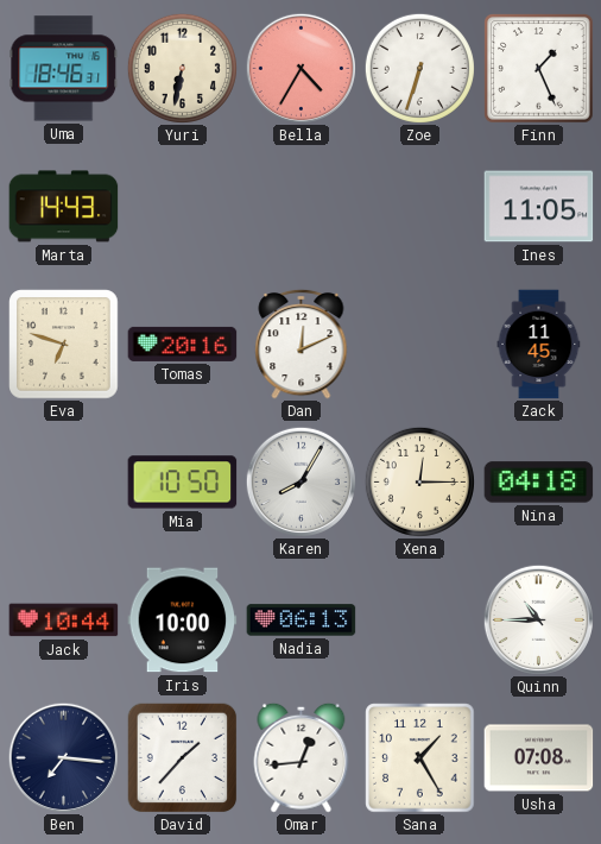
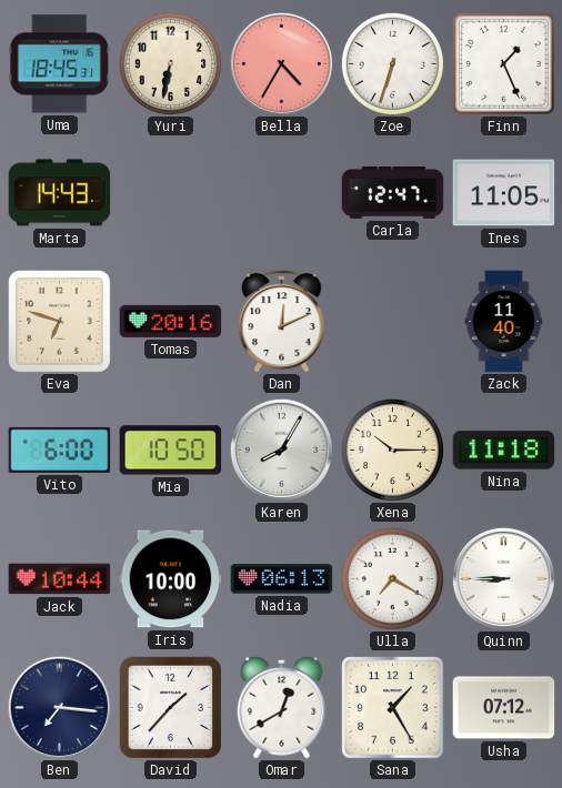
Uma: 18:46 -> 18:45
Carla: none -> 12:47
Zack: 11:45 -> 11:40
Vito: none -> 6:00
Xena: 12:15 -> 10:15
Nina: 04:18 -> 11:18
Ulla: none -> 7:20
Quinn: 10:45 -> 8:45
Omar: 12:44 -> 12:40
Usha: 07:08 -> 07:12
